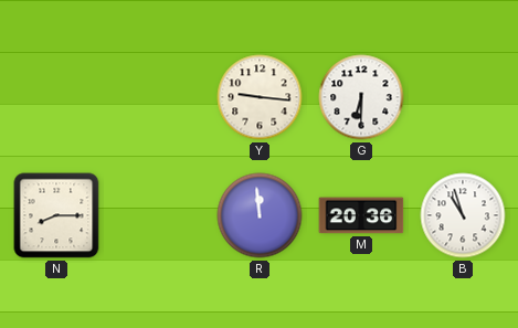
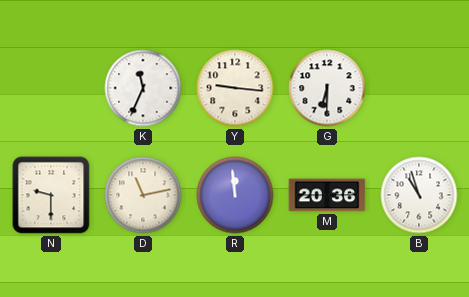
K: none -> 11:34
N: 8:15 -> 9:30
D: none -> 11:13
